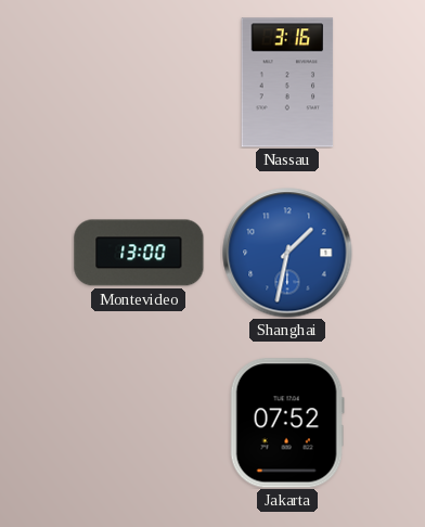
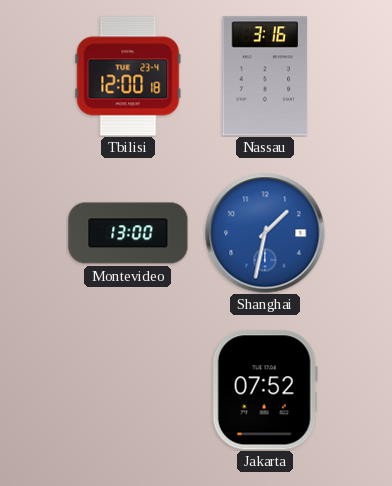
Tbilisi: none -> 12:00
